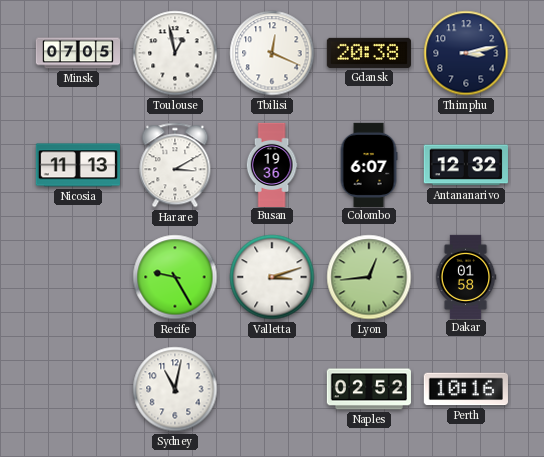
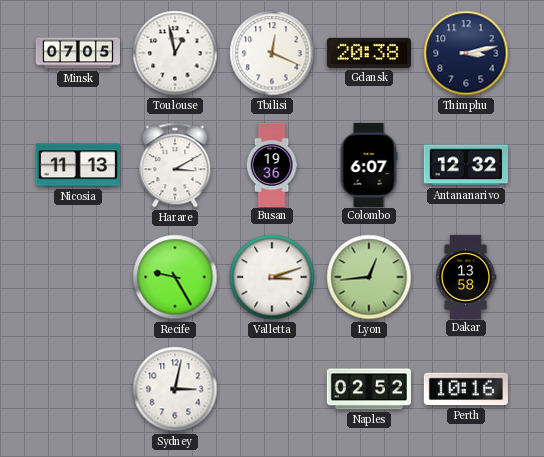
Dakar: 01:58 -> 13:58
Sydney: 11:02 -> 3:02
